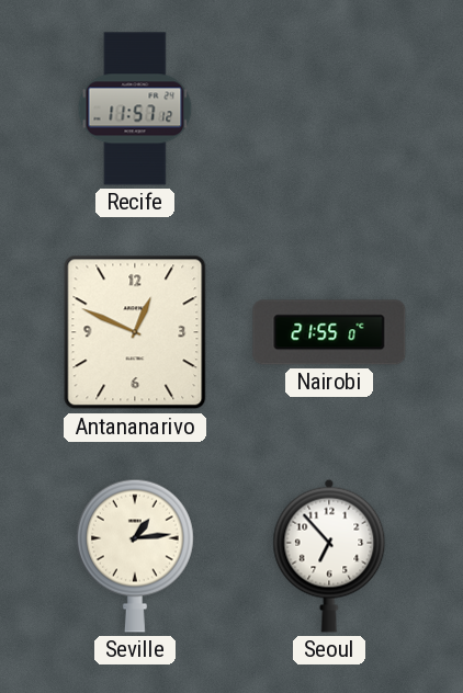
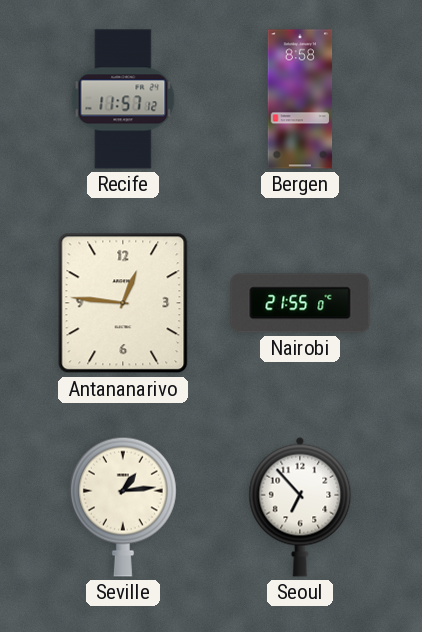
Bergen: none -> 8:58
Antananarivo: 12:49 -> 12:46
